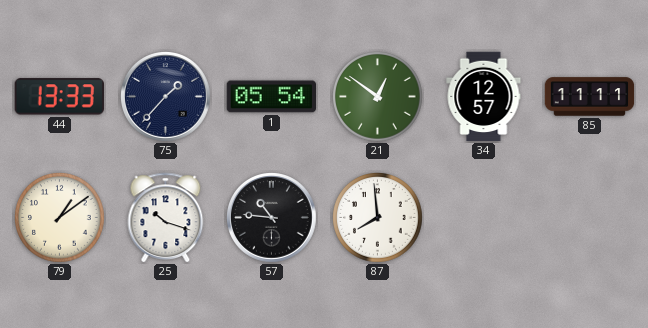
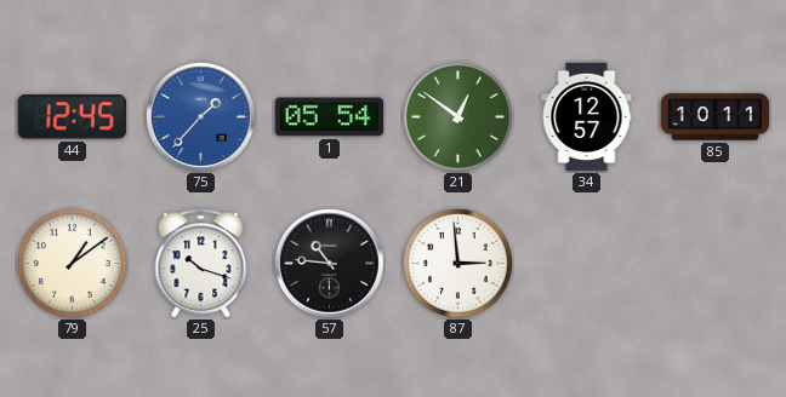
44: 13:33 -> 12:45
75 dial: navy -> blue
85: 11:11 -> 10:11
87: 7:59 -> 2:59
